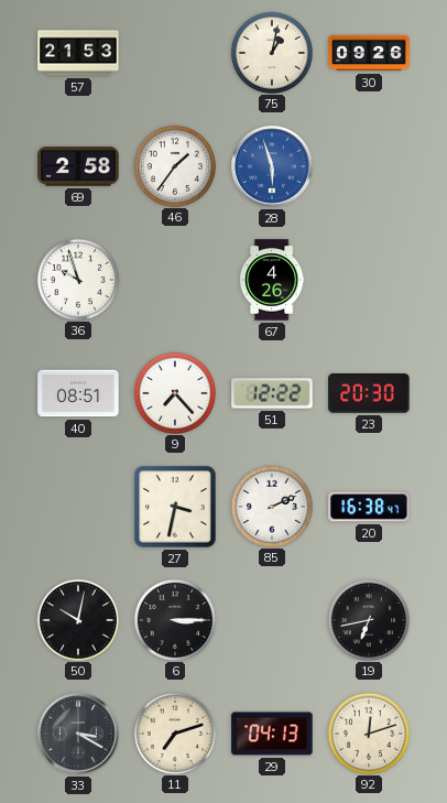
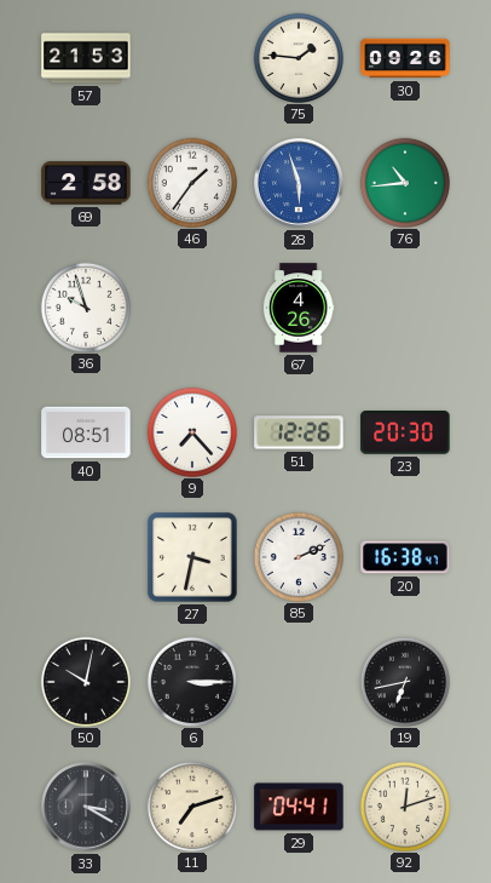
75: 1:02 -> 1:46
76: none -> 10:44
51: 12:22 -> 12:26
29: 04:13 -> 04:41
